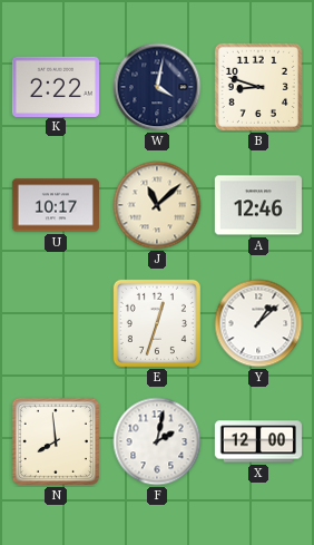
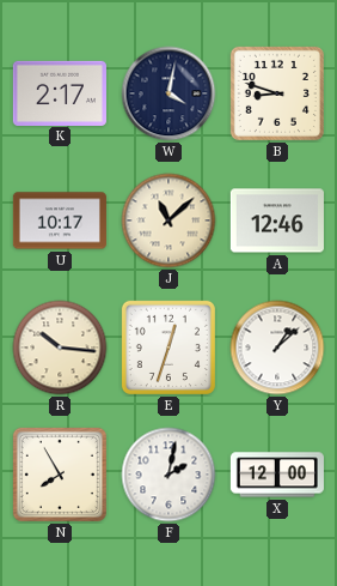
K: 2:22 -> 2:17
R: none -> 10:16
N: 7:59 -> 7:55
